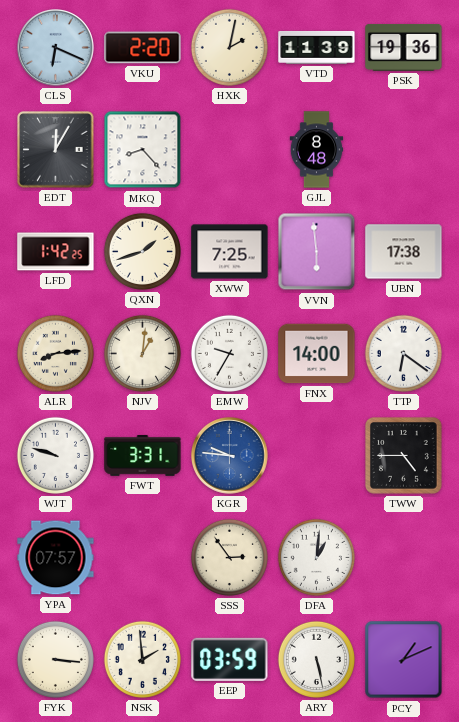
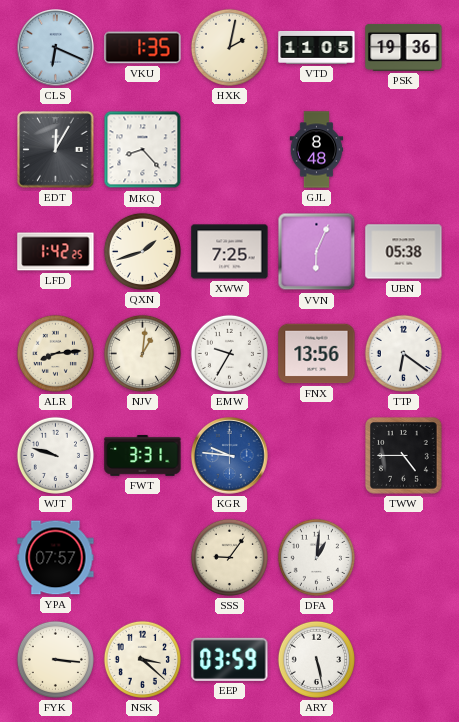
VKU: 2:20 -> 1:35
VTD: 11:39 -> 11:05
VVN: 5:59 -> 6:04
UBN: 17:38 -> 05:38
FNX: 14:00 -> 13:56
SSS: 2:54 -> 9:06
NSK: 1:59 -> 3:22
PCY: 1:11 -> none
